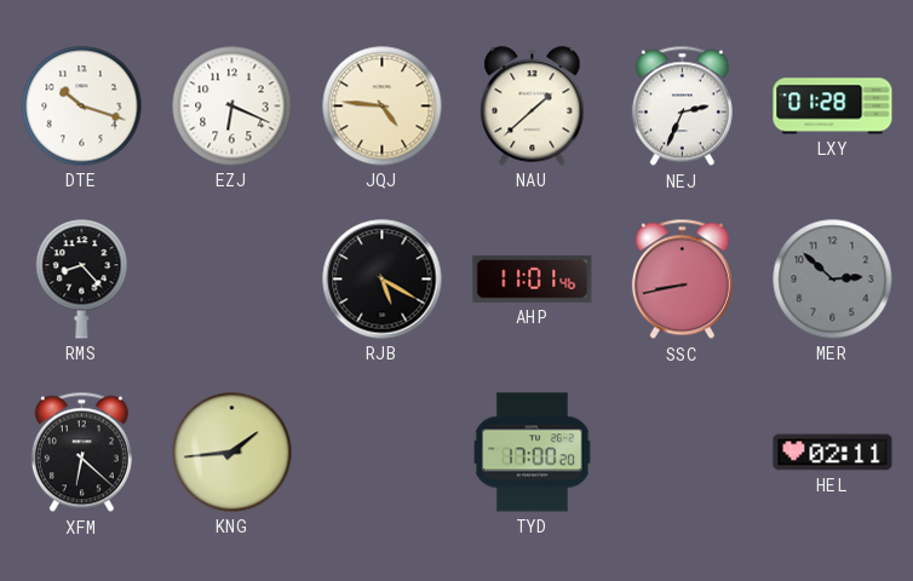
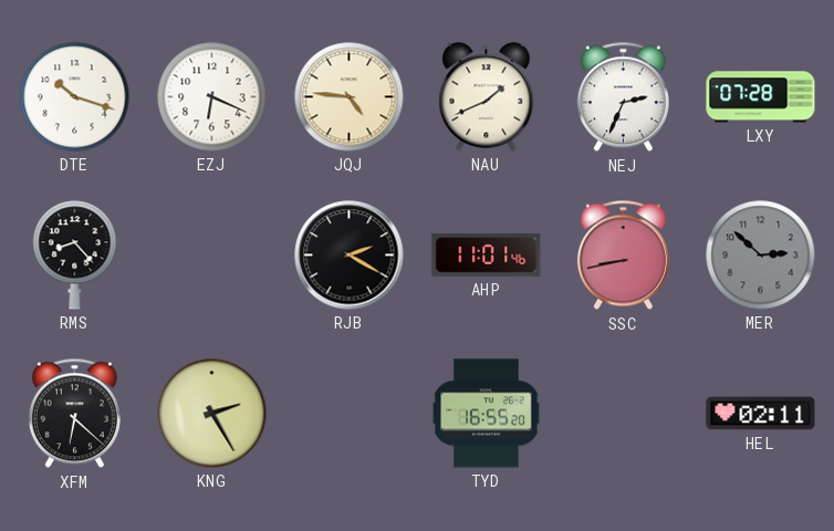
NAU: 1:38 -> 1:41
LXY: 01:28 -> 07:28
RJB: 5:20 -> 2:20
KNG: 1:44 -> 2:25
TYD: 17:00 -> 16:55
